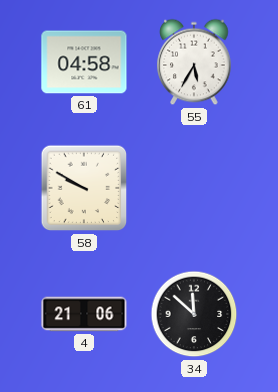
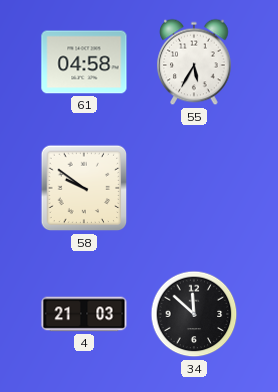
58: 9:50 -> 9:51
4: 21:06 -> 21:03
